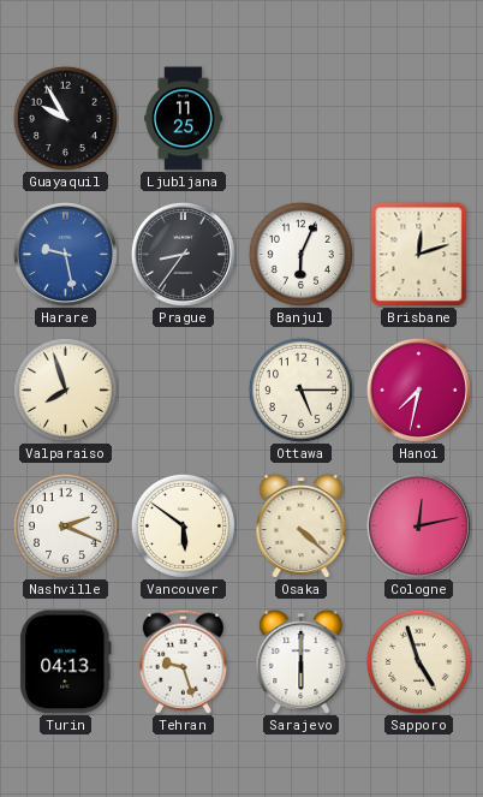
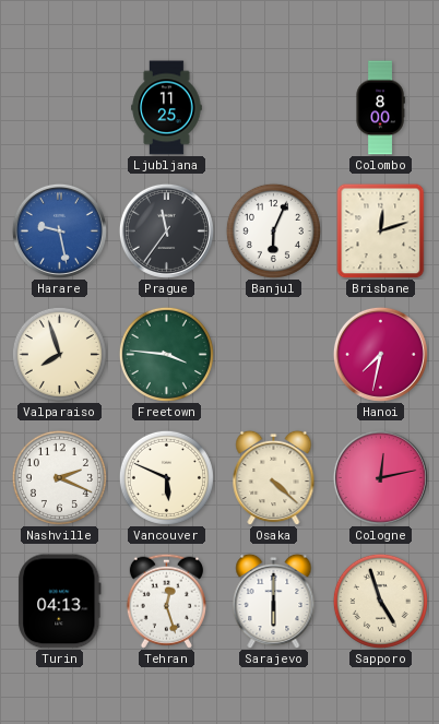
Guayaquil: 9:55 -> none
Colombo: none -> 8:00
Prague: 8:36 -> 11:36
Freetown: none -> 3:46
Ottawa: 5:15 -> none
Vancouver: 5:51 -> 5:49
Tehran: 9:27 -> 12:27
